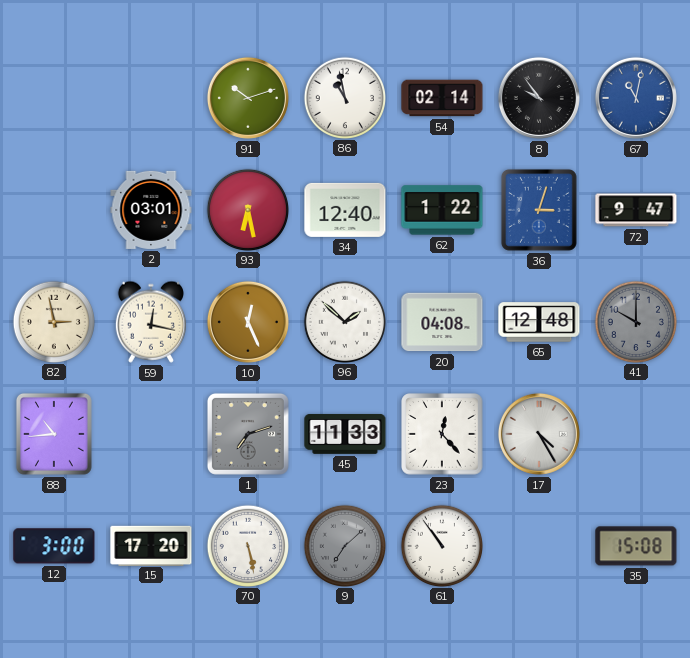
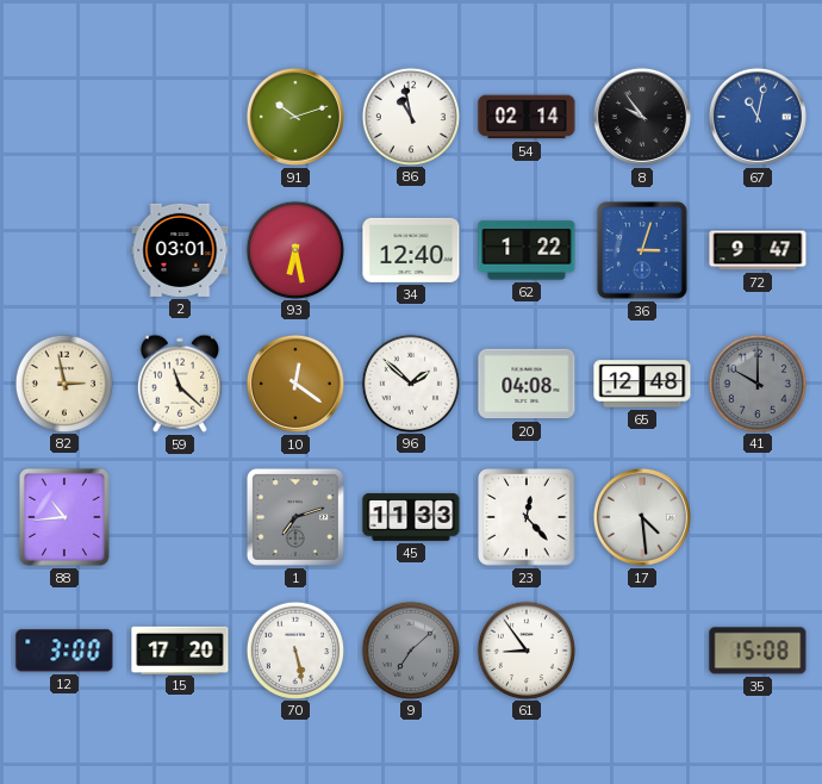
59: 12:17 -> 11:22
10: 12:26 -> 12:21
17: 4:25 -> 4:29
61: 10:54 -> 8:54
